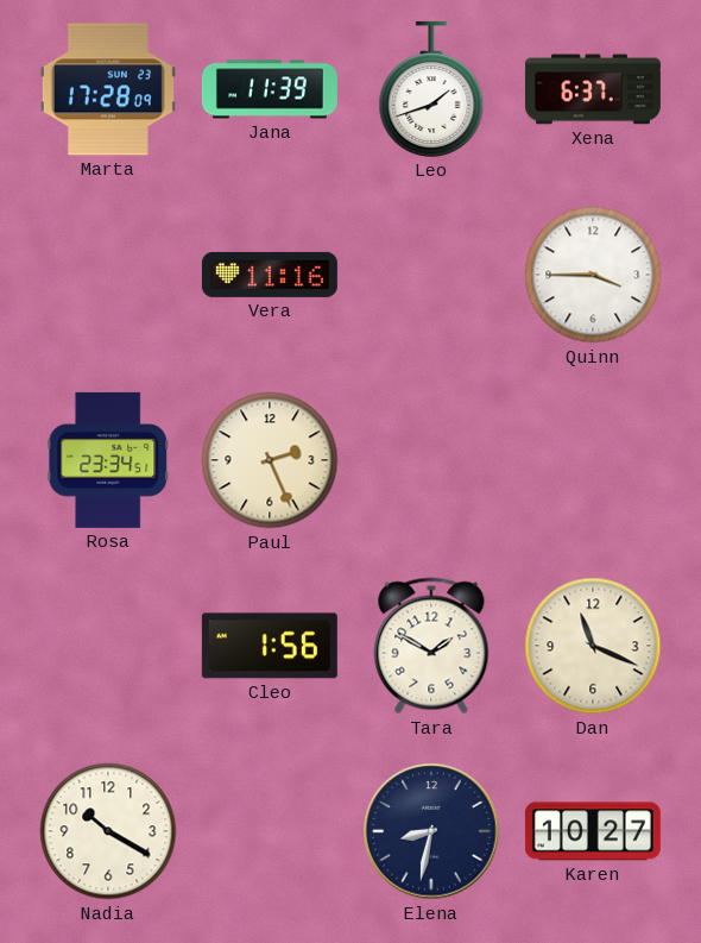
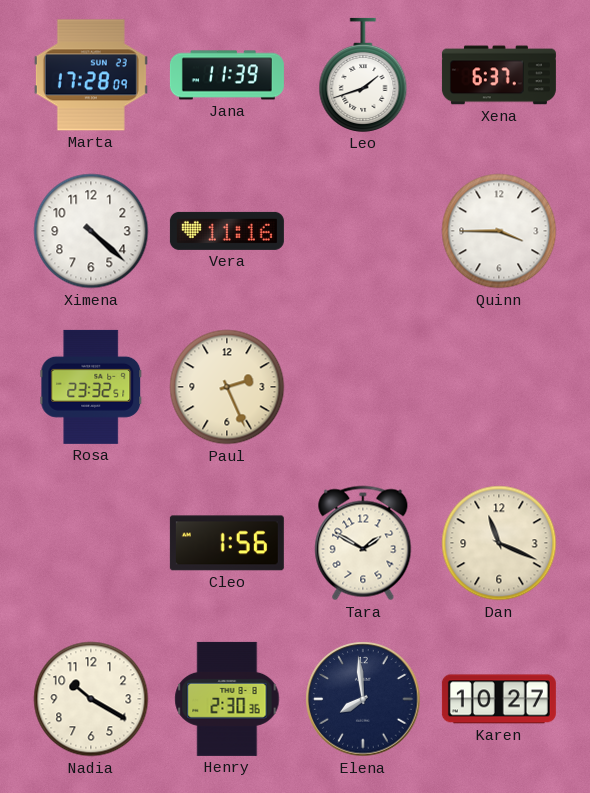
Ximena: none -> 4:22
Rosa: 23:34 -> 23:32
Henry: none -> 2:30
Elena: 8:32 -> 7:59
